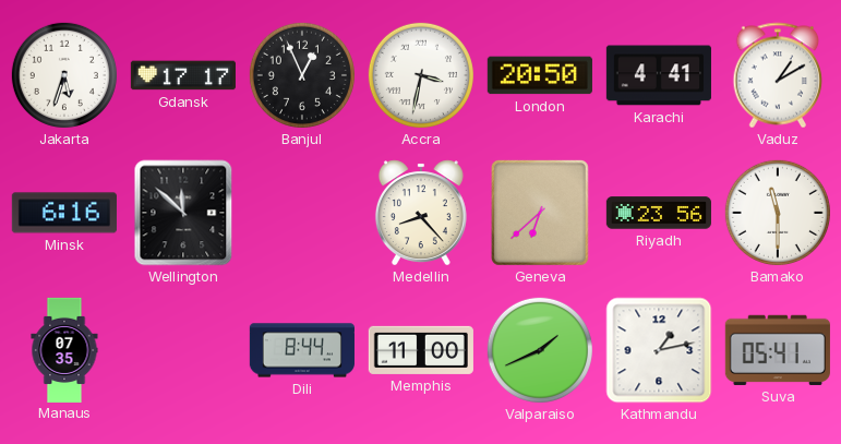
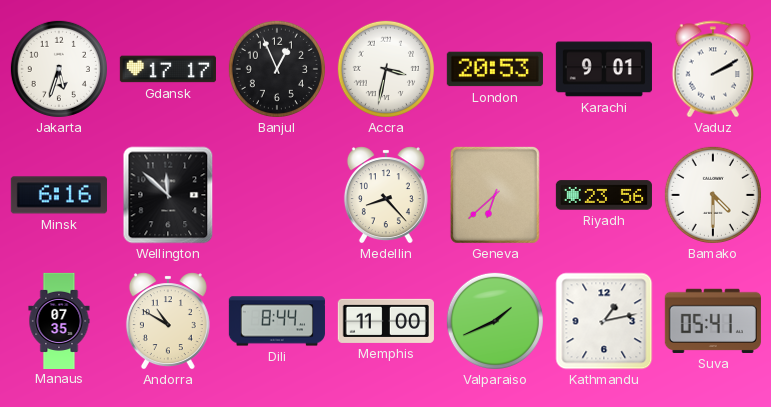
London: 20:50 -> 20:53
Karachi: 4:41 -> 9:01
Vaduz: 1:10 -> 2:10
Bamako: 11:30 -> 4:30
Andorra: none -> 10:50
